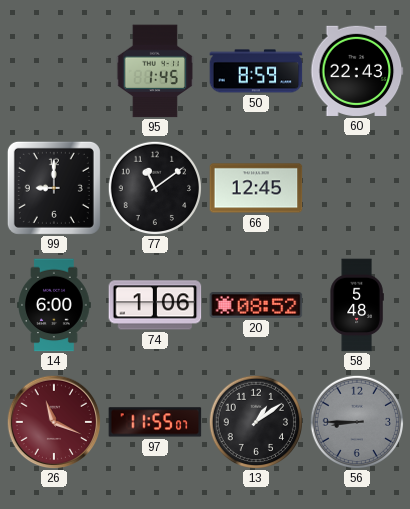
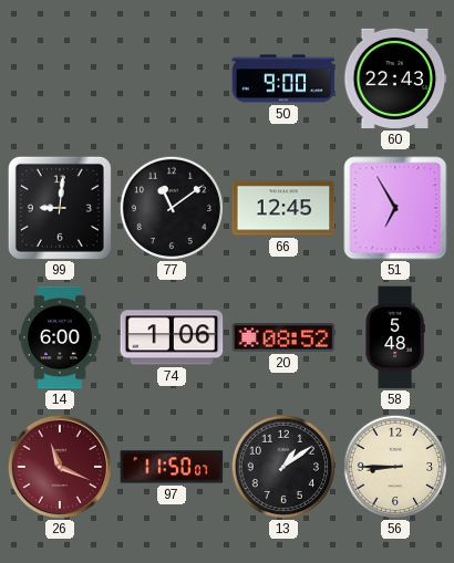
95: 1:45 -> none
50: 8:59 -> 9:00
99: 9:00 -> 9:01
51: none -> 6:55
97: 11:55 -> 11:50
56 dial: grey -> cream
